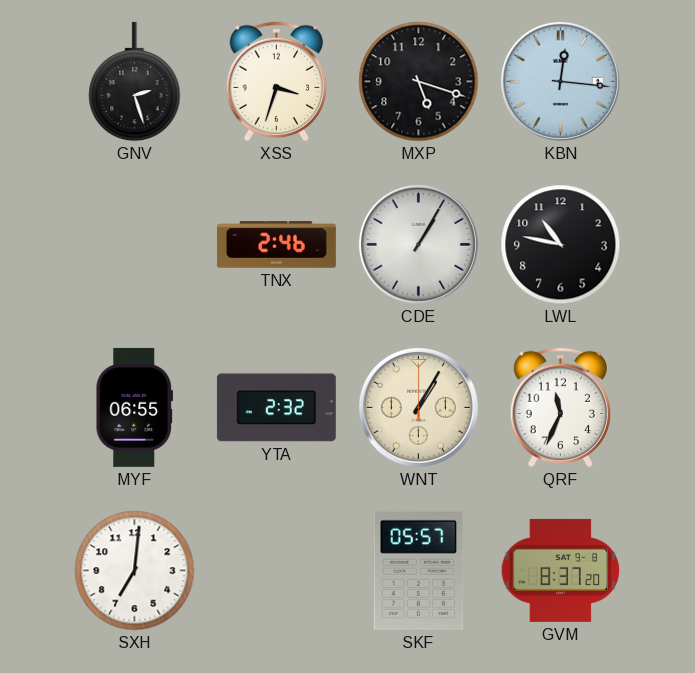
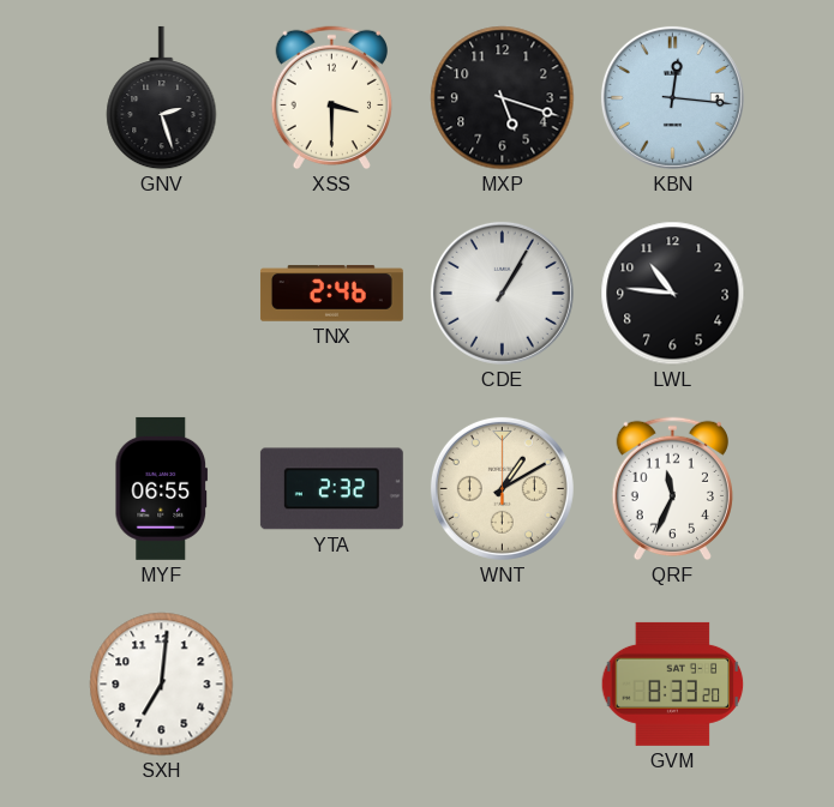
XSS: 3:33 -> 3:30
LWL: 10:47 -> 10:46
WNT: 1:05 -> 1:10
SKF: 05:57 -> none
GVM: 8:37 -> 8:33
